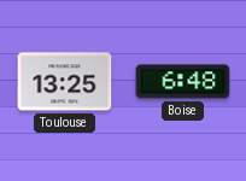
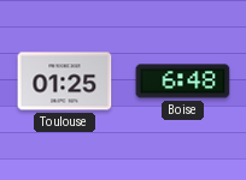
Toulouse: 13:25 -> 01:25
